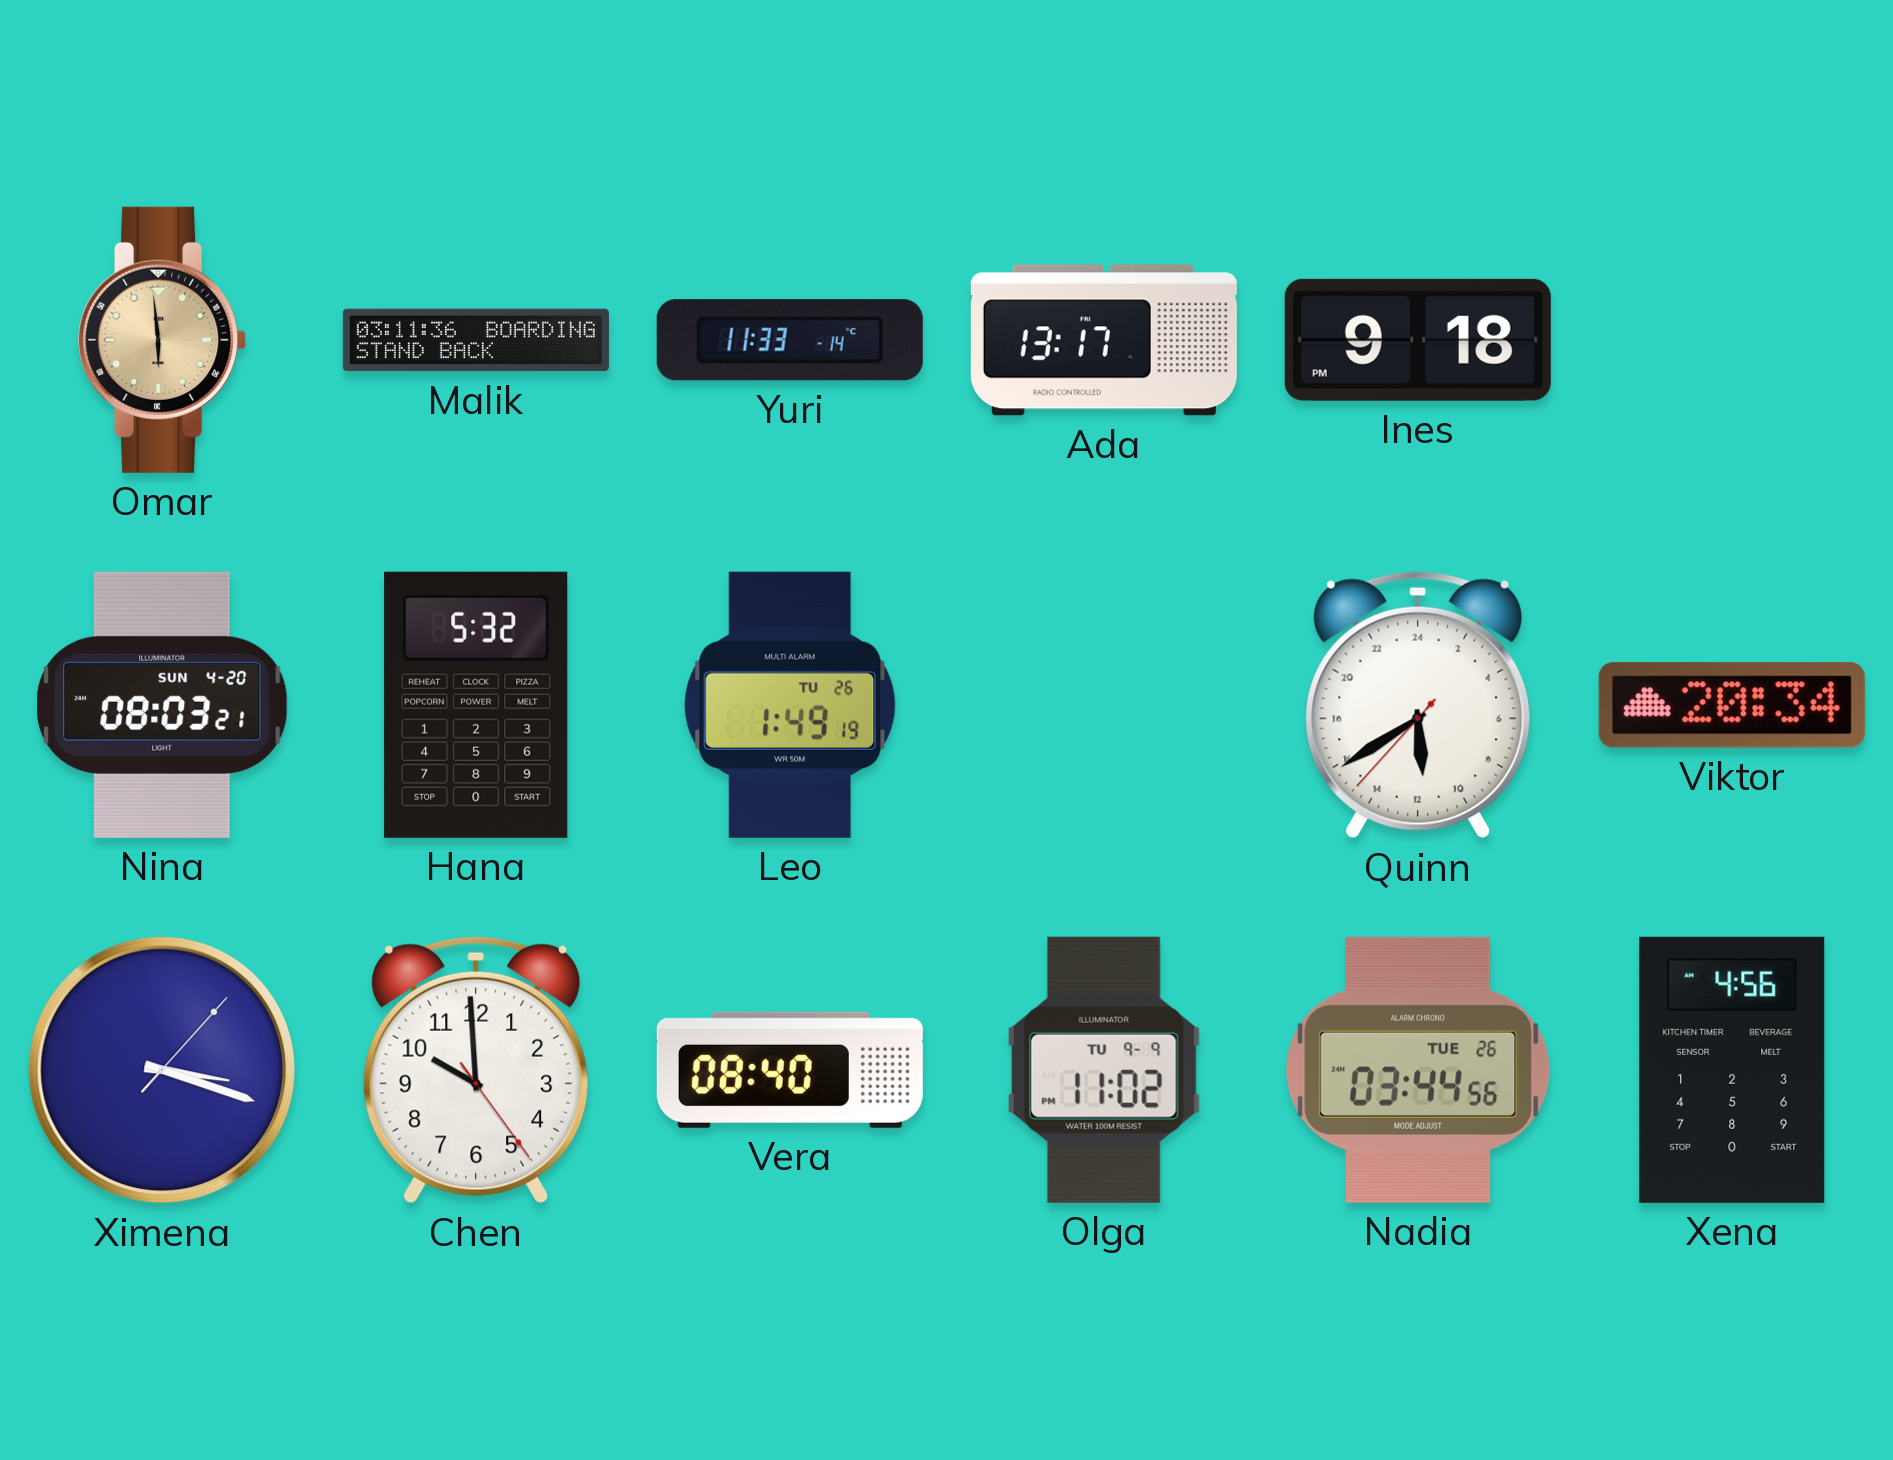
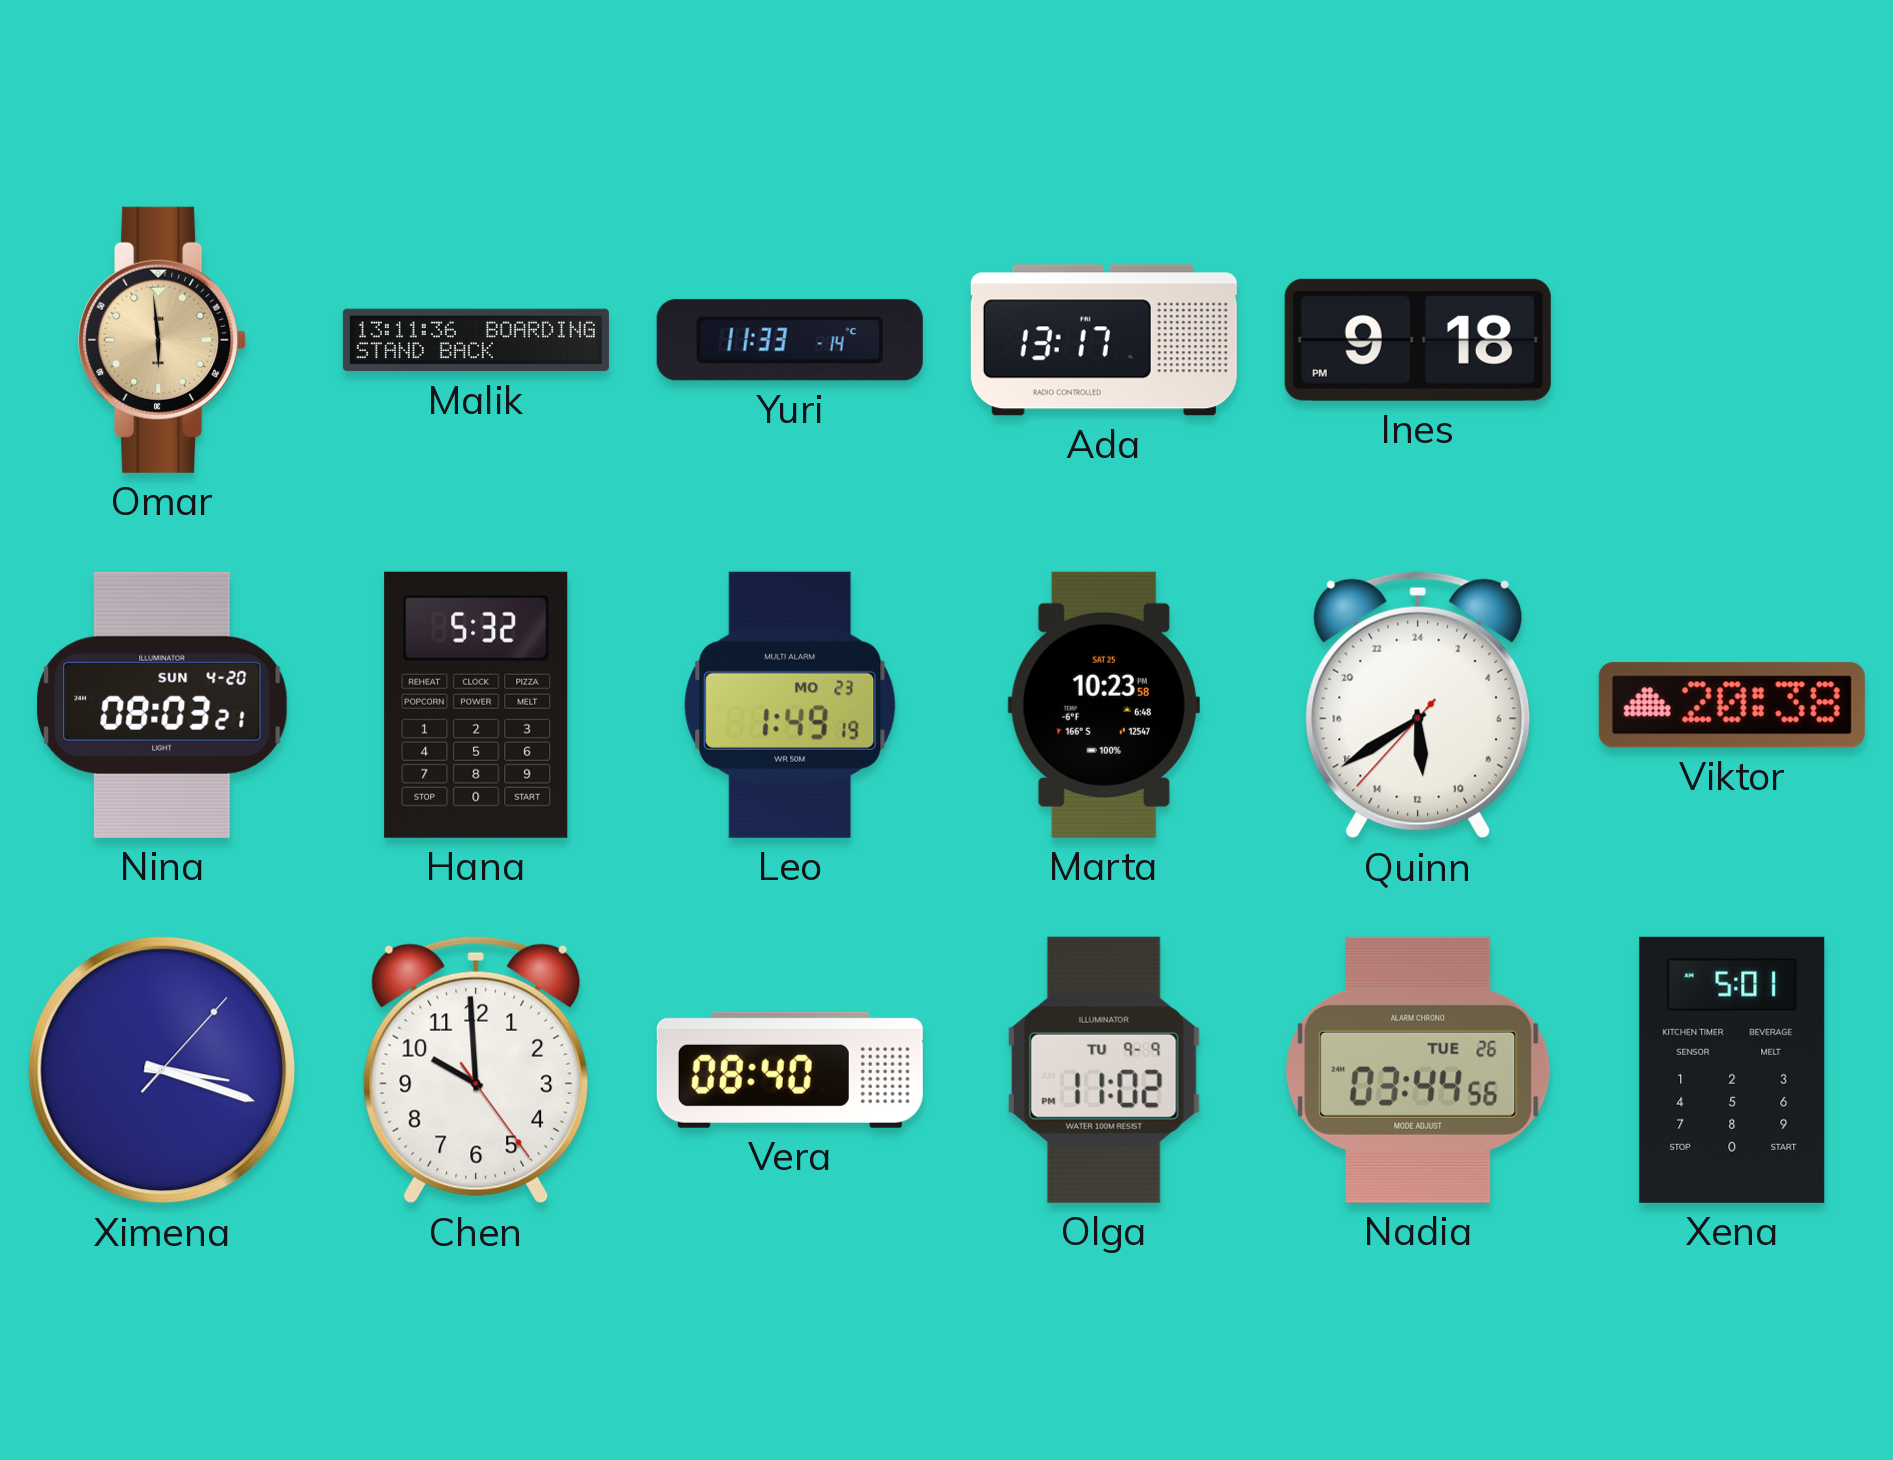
Malik: 03:11 -> 13:11
Leo date: TU 26 -> MO 23
Marta: none -> 10:23
Viktor: 20:34 -> 20:38
Xena: 4:56 -> 5:01
